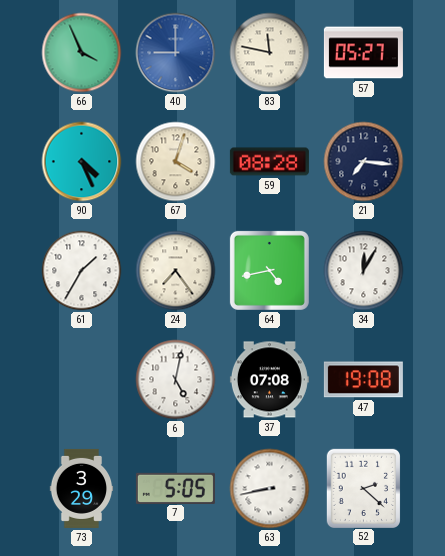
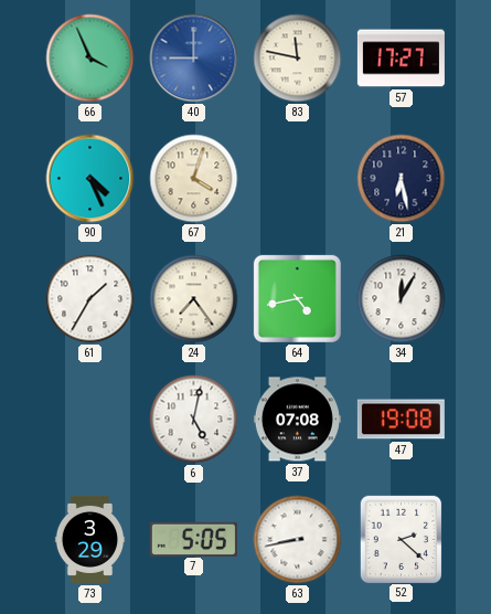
57: 05:27 -> 17:27
59: 08:28 -> none
21: 7:16 -> 6:28
